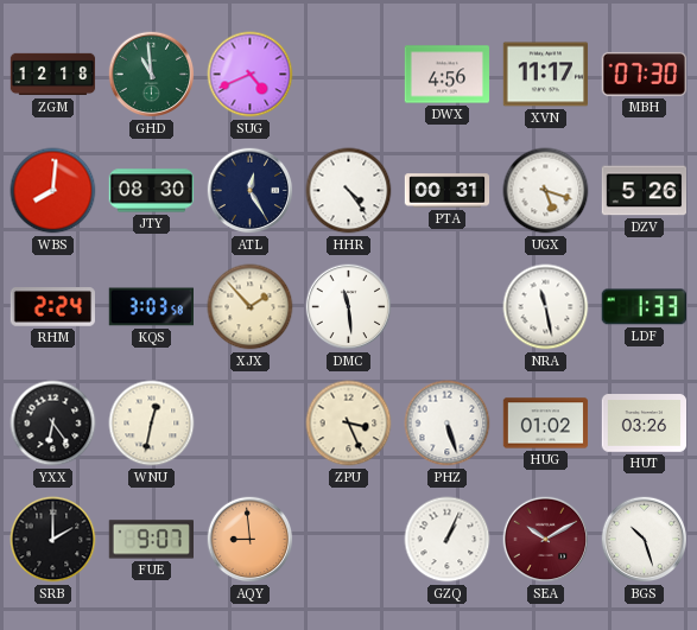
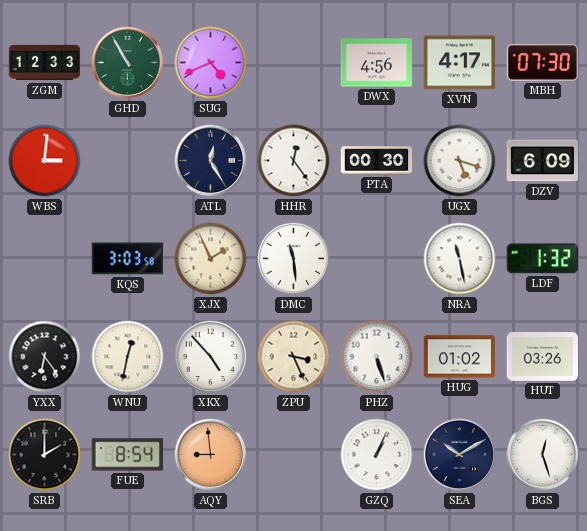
ZGM: 12:18 -> 12:33
GHD: 10:59 -> 10:55
XVN: 11:17 -> 4:17
WBS: 8:01 -> 3:01
JTY: 08:30 -> none
HHR: 4:24 -> 12:24
PTA: 00:31 -> 00:30
DZV: 5:26 -> 6:09
RHM: 2:24 -> none
XJX: 1:53 -> 1:56
LDF: 1:33 -> 1:32
XKX: none -> 4:53
FUE: 9:07 -> 8:54
SEA dial: burgundy -> navy
BGS: 10:27 -> 12:27
